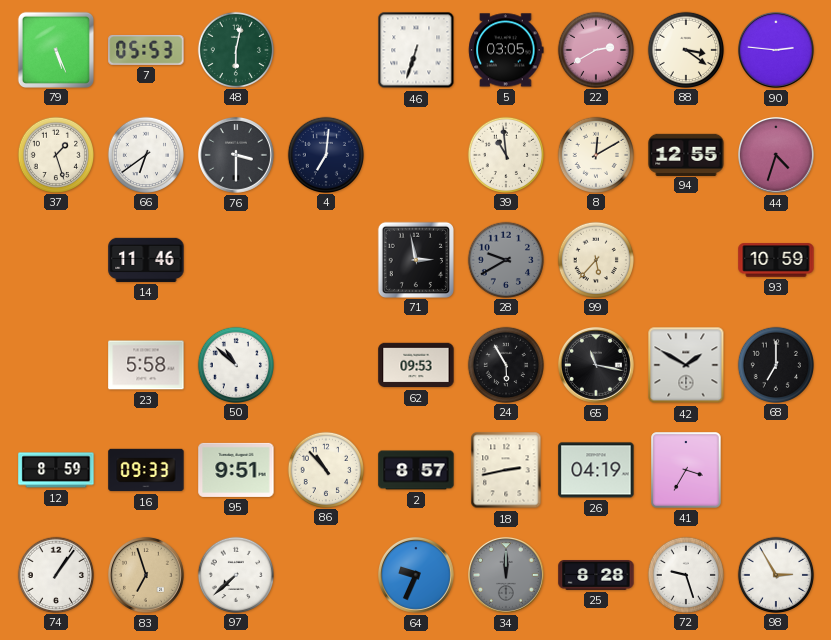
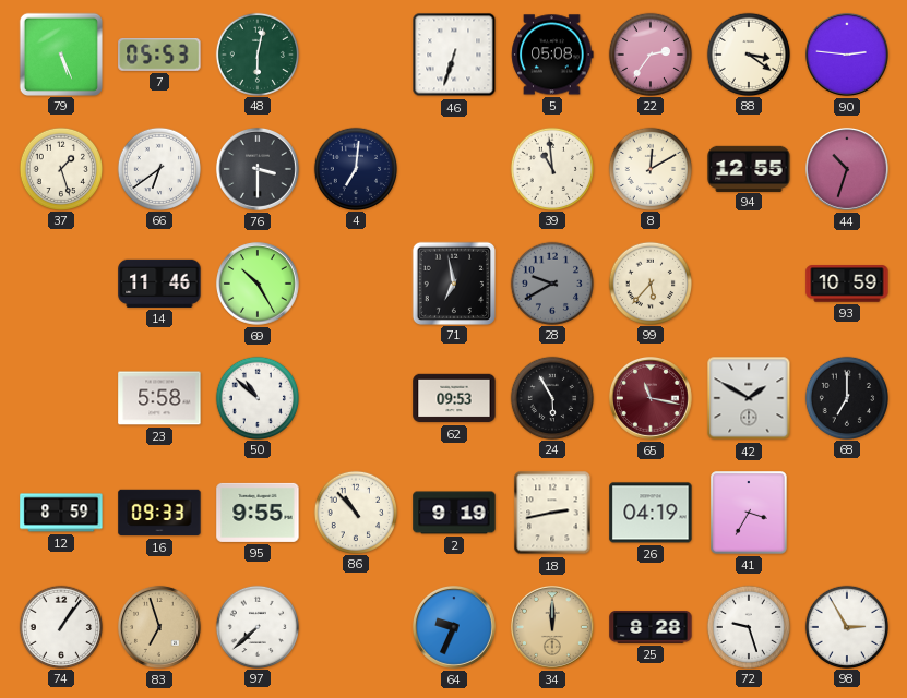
5: 03:05 -> 05:08
22: 2:40 -> 2:36
44: 4:33 -> 10:33
69: none -> 10:25
71: 2:58 -> 6:58
65 dial: black -> burgundy
95: 9:51 -> 9:55
2: 8:57 -> 9:19
34 dial: grey -> champagne
